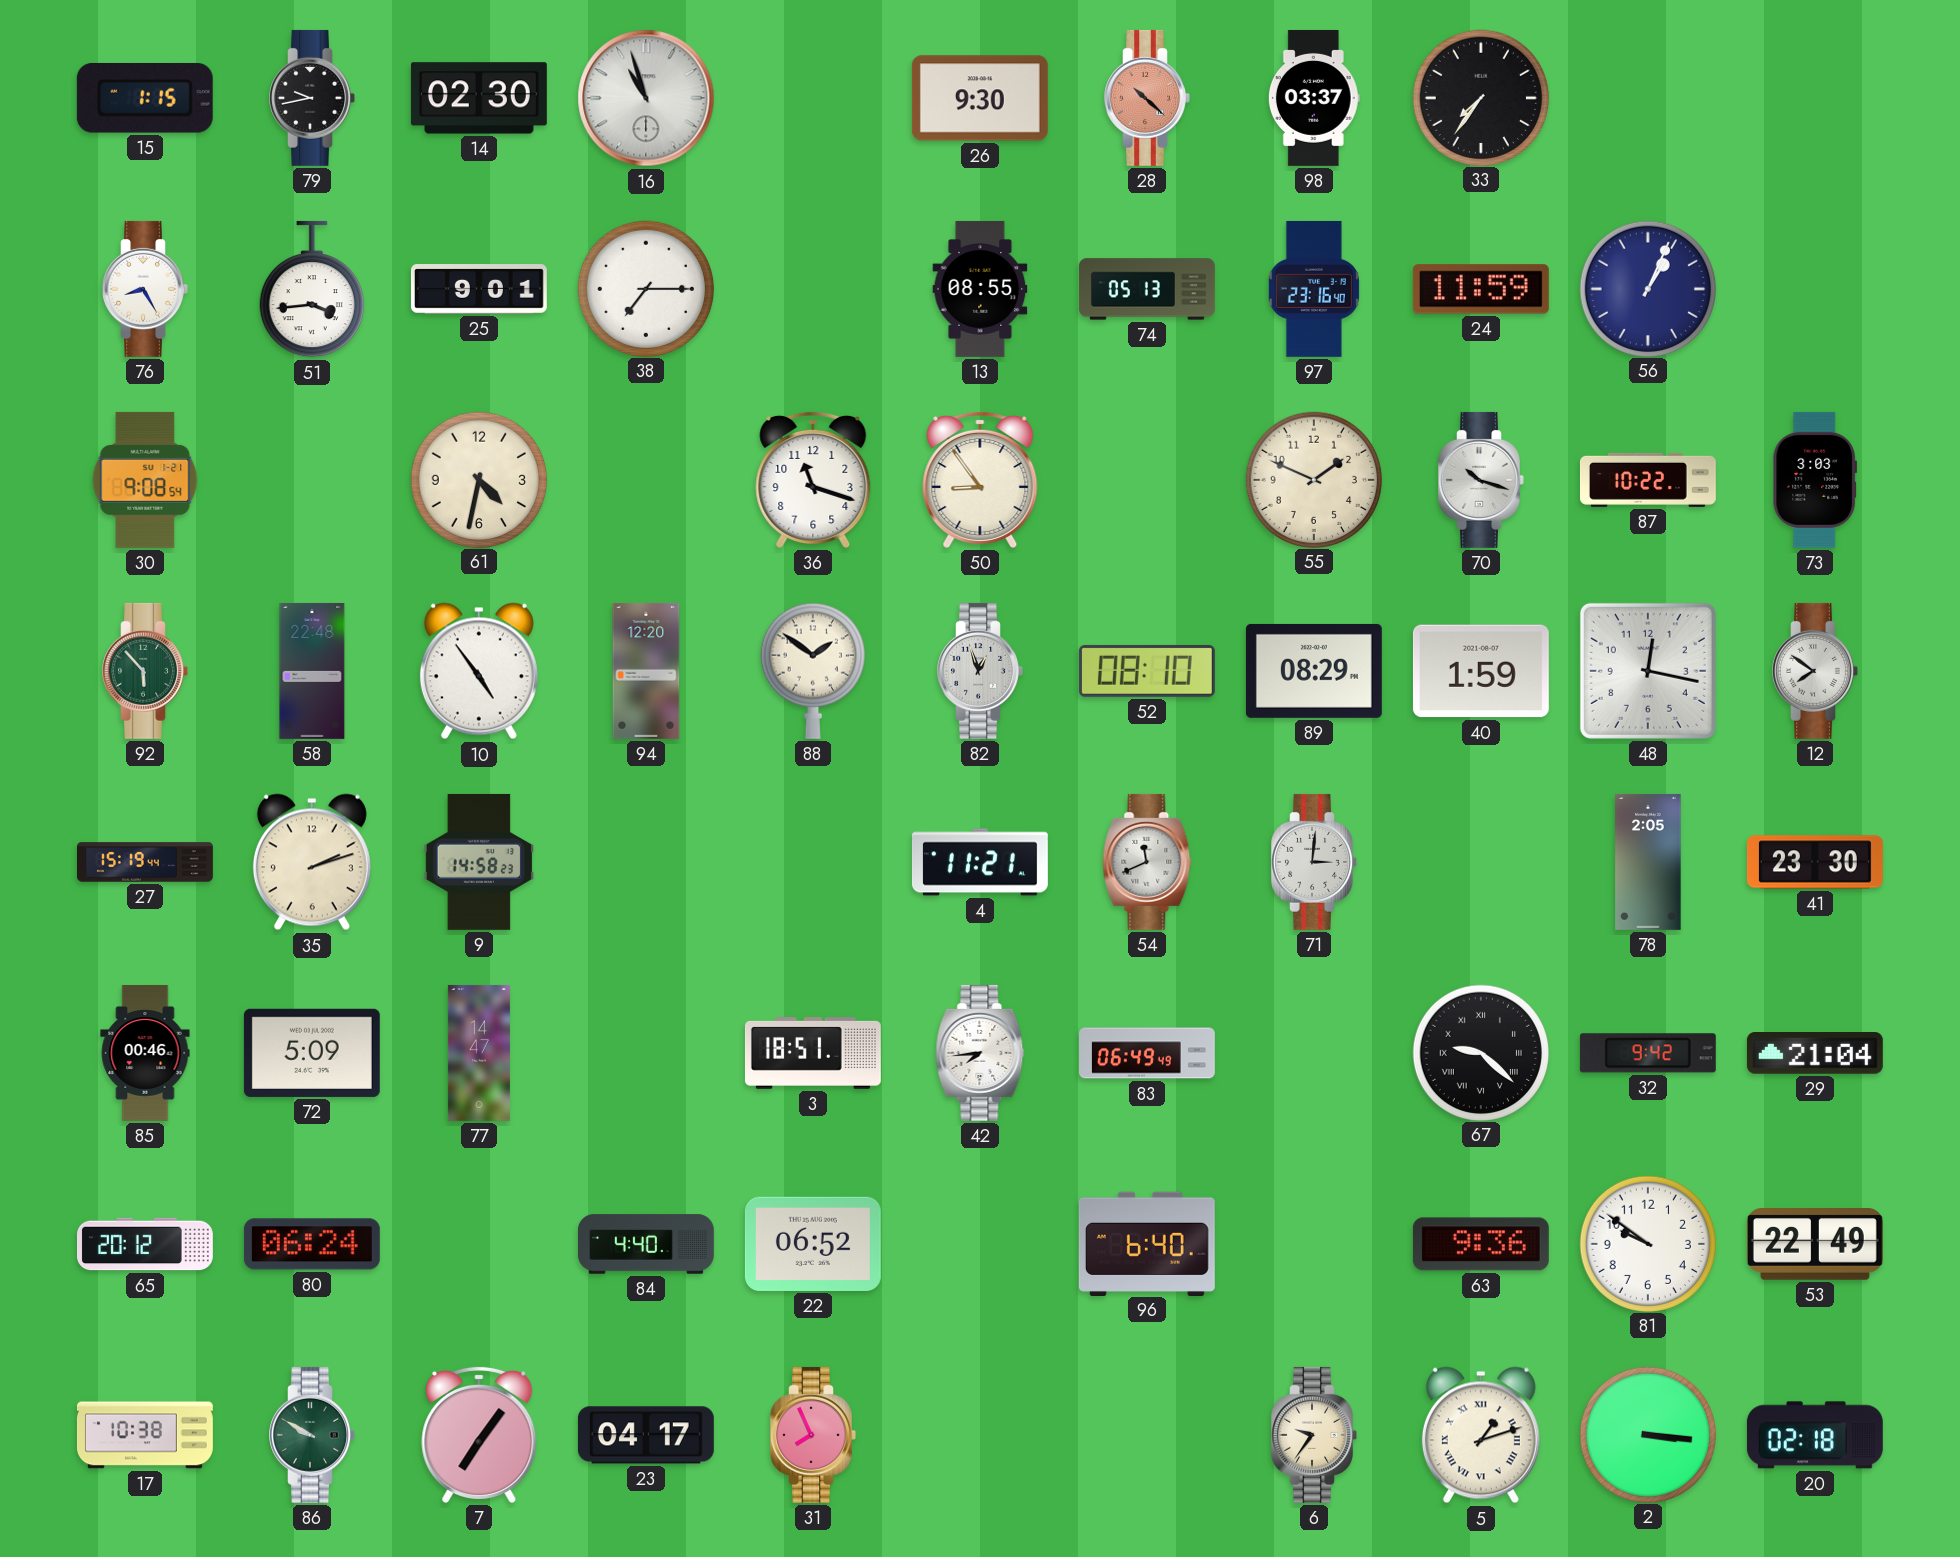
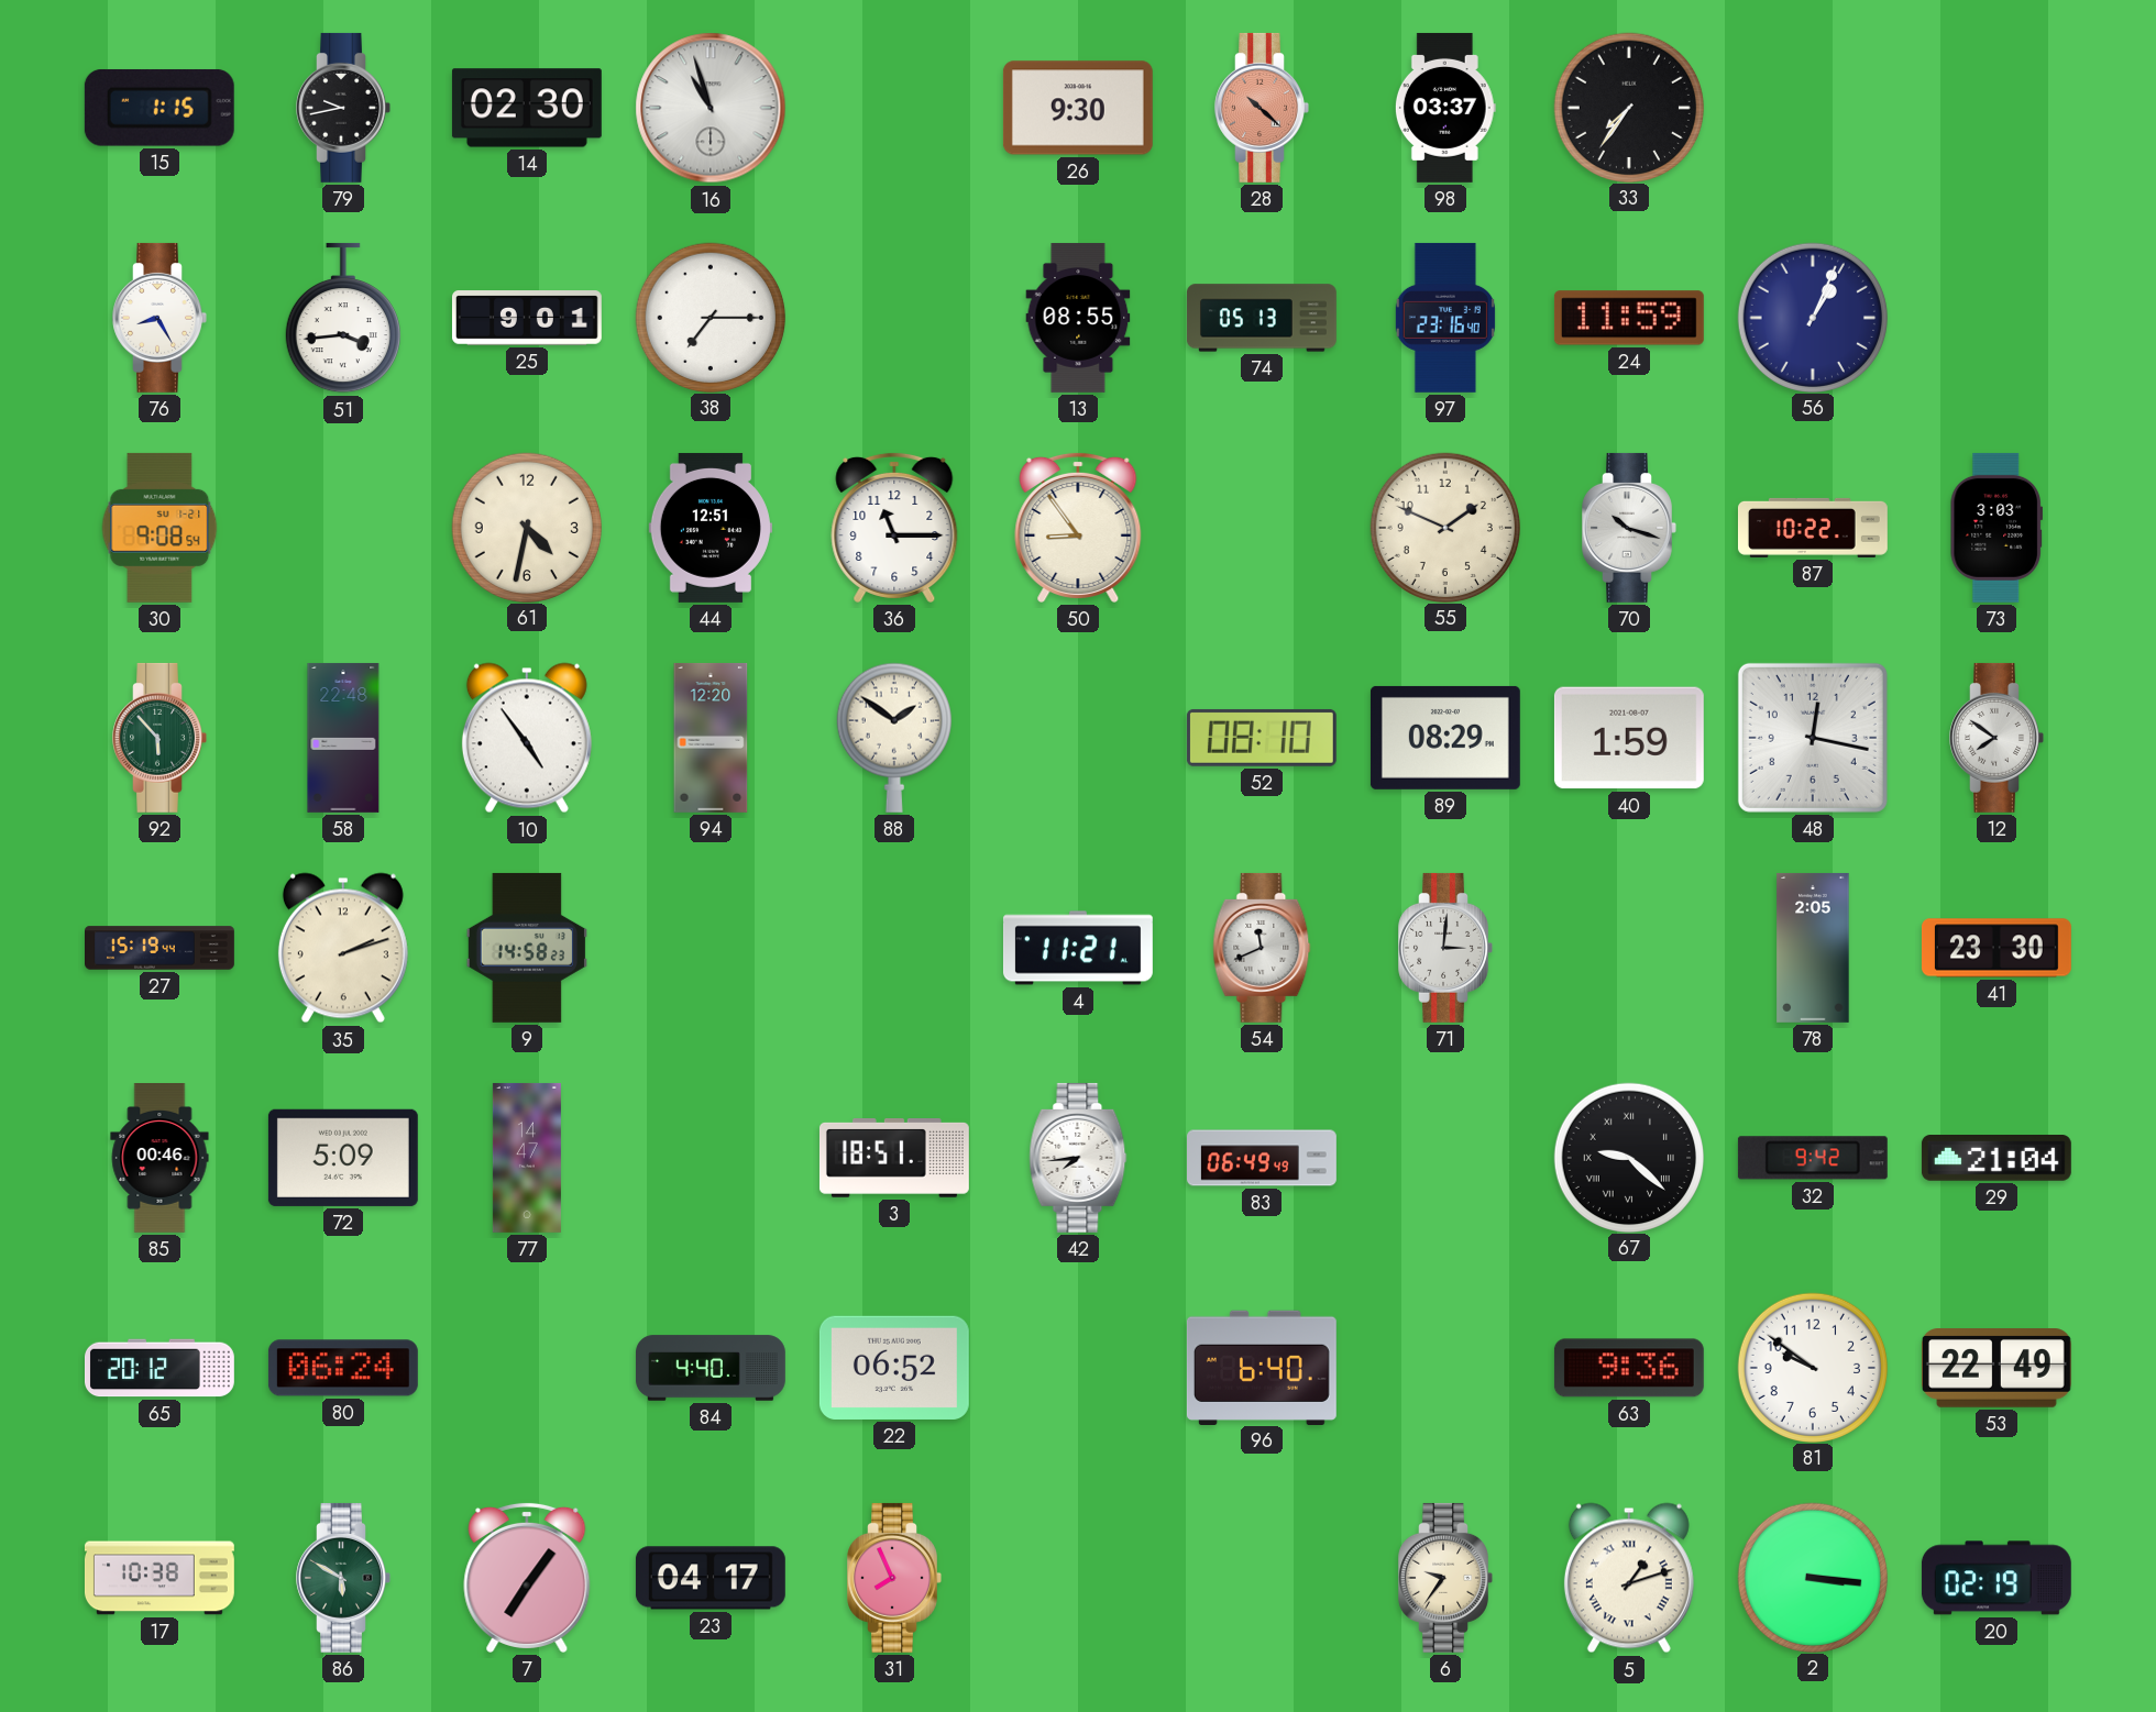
44: none -> 12:51
36: 11:18 -> 11:15
82: 12:57 -> none
86: 9:50 -> 5:50
20: 02:18 -> 02:19
